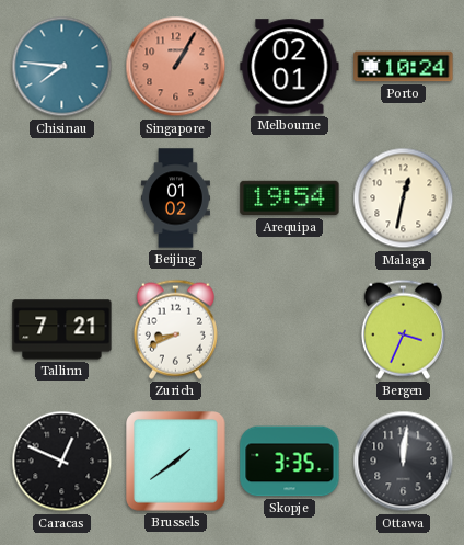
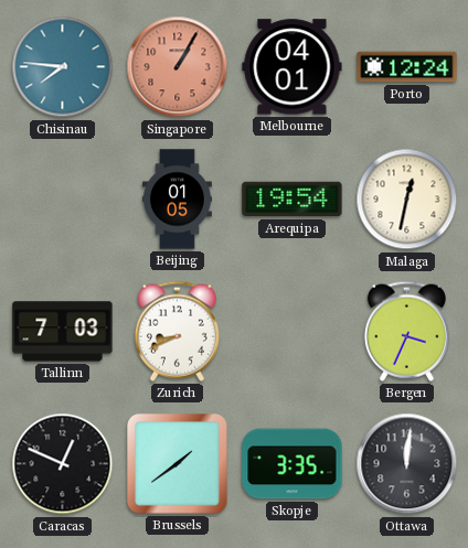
Melbourne: 02:01 -> 04:01
Porto: 10:24 -> 12:24
Beijing: 01:02 -> 01:05
Tallinn: 7:21 -> 7:03
